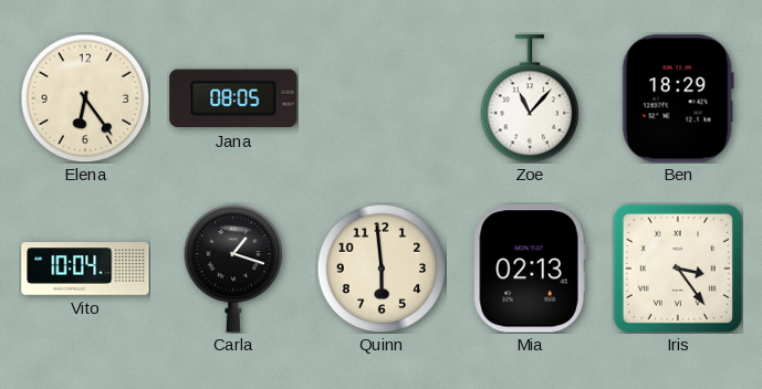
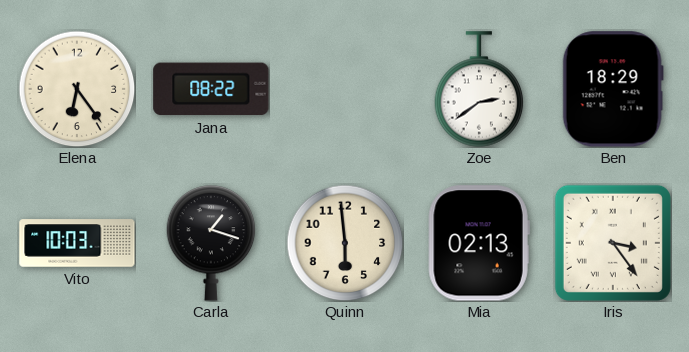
Jana: 08:05 -> 08:22
Zoe: 11:07 -> 2:39
Vito: 10:04 -> 10:03
